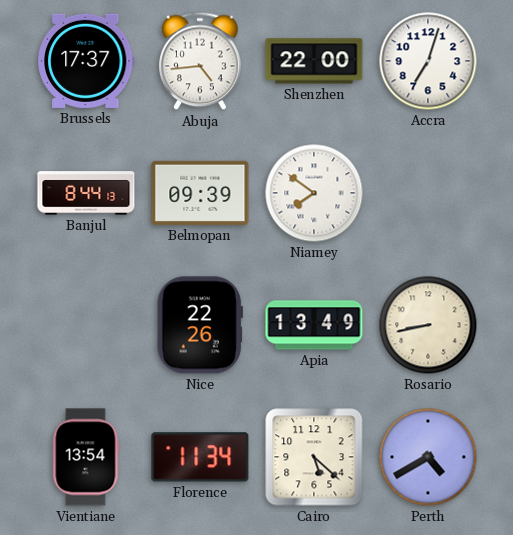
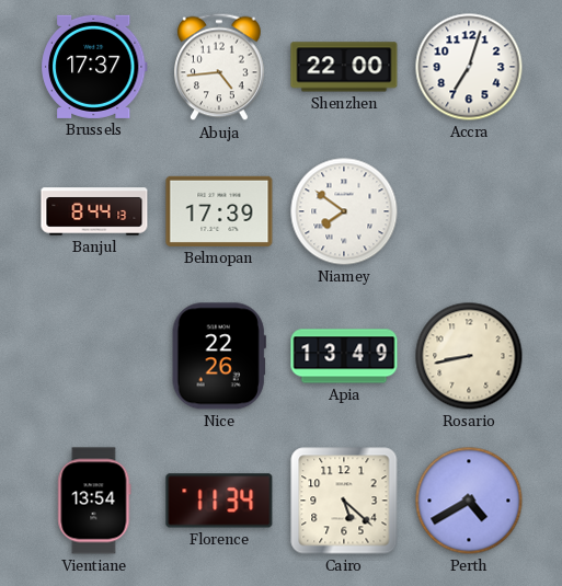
Belmopan: 09:39 -> 17:39
